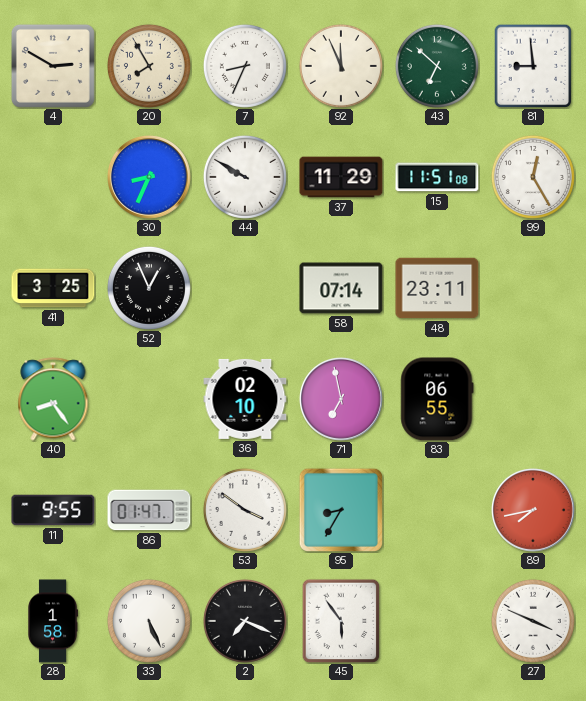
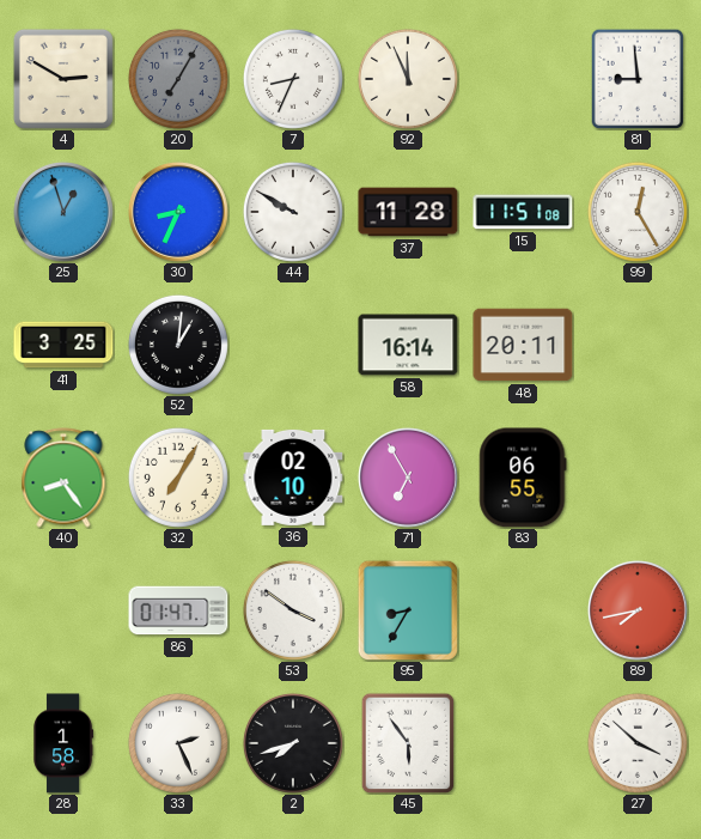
20: 7:55 -> 7:05
20 dial: cream -> grey
43: 6:52 -> none
25: none -> 12:57
37: 11:29 -> 11:28
52: 12:56 -> 1:01
58: 07:14 -> 16:14
48: 23:11 -> 20:11
32: none -> 7:05
71: 6:58 -> 6:55
11: 9:55 -> none
33: 5:26 -> 2:26
2: 7:19 -> 7:42
27: 3:49 -> 3:52
